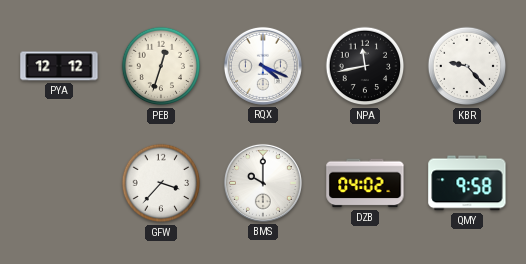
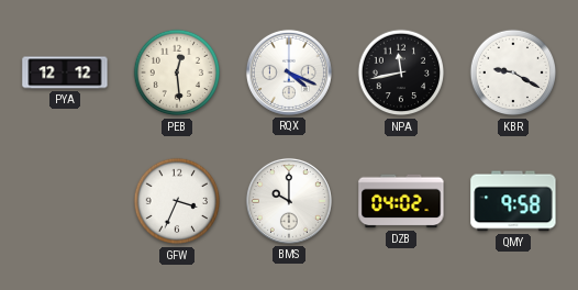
PEB: 12:33 -> 12:29
KBR: 9:23 -> 9:20
GFW: 3:37 -> 3:34
